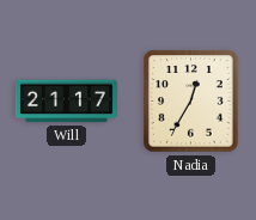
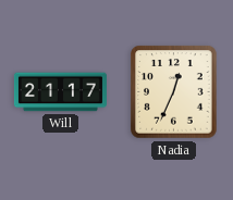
Nadia: 12:35 -> 12:34
